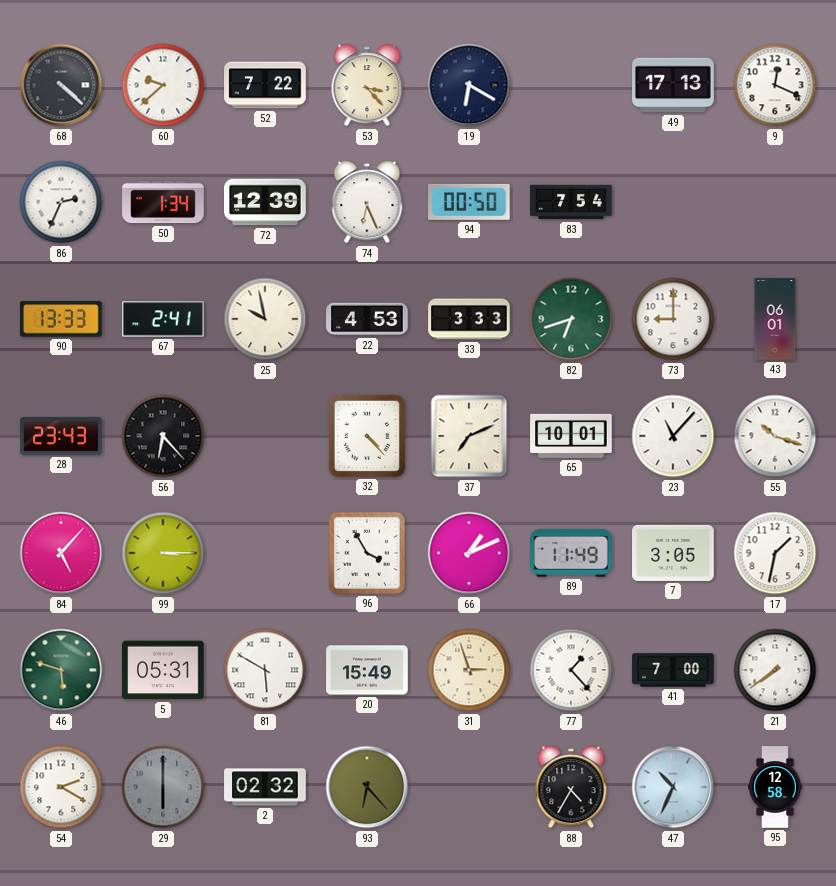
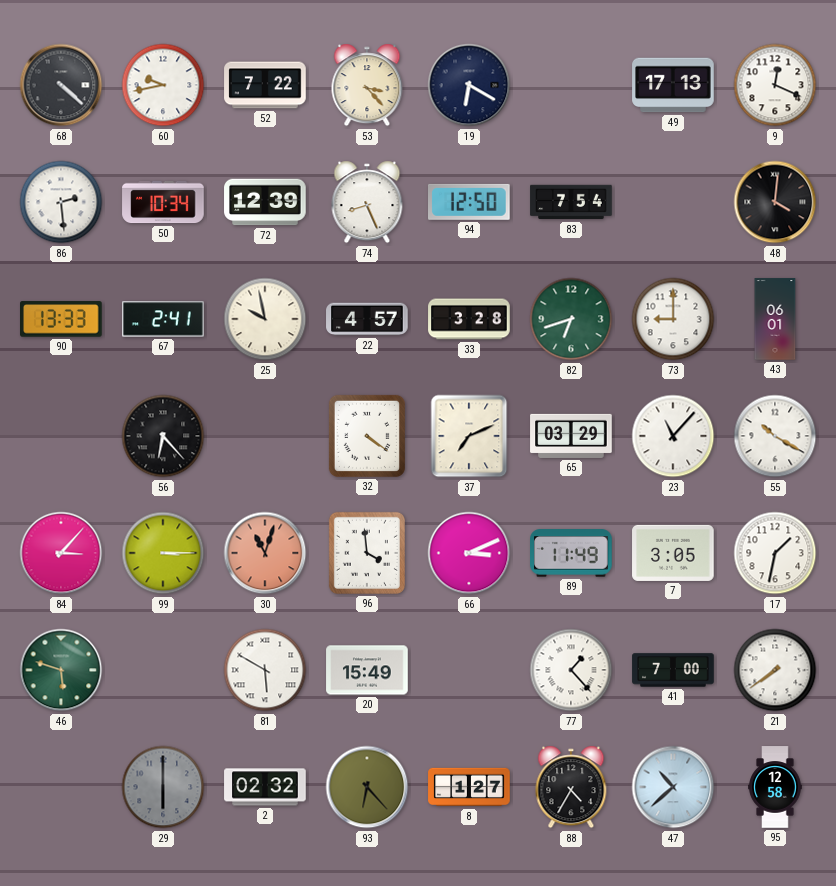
60: 9:38 -> 9:43
86: 2:34 -> 2:29
50: 1:34 -> 10:34
74: 6:26 -> 8:26
94: 00:50 -> 12:50
48: none -> 4:01
22: 4:53 -> 4:57
33: 3:33 -> 3:28
28: 23:43 -> none
32: 4:23 -> 4:21
65: 10:01 -> 03:29
55: 10:18 -> 10:20
84: 5:07 -> 3:07
30: none -> 11:03
96: 3:55 -> 3:59
66: 1:11 -> 3:11
5: 05:31 -> none
31: 2:57 -> none
54: 2:20 -> none
8: none -> 1:27
47: 10:34 -> 10:38
